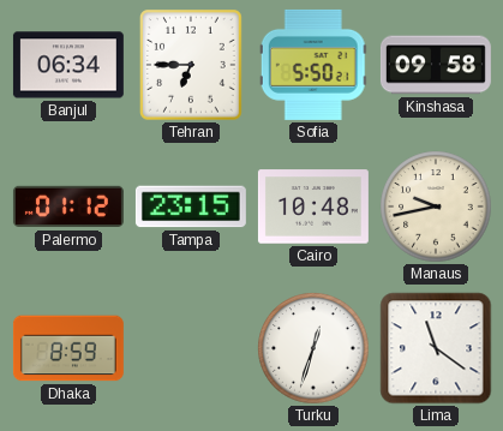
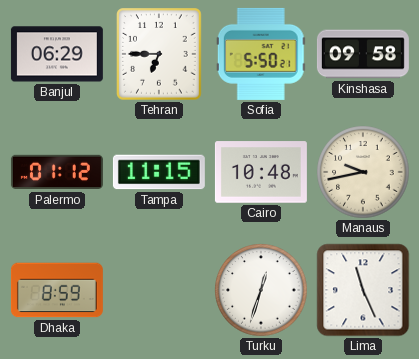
Banjul: 06:34 -> 06:29
Tampa: 23:15 -> 11:15
Lima: 11:21 -> 11:26
